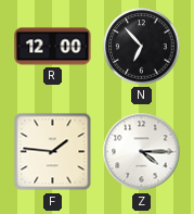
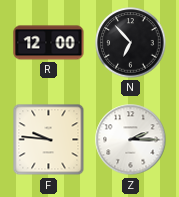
F: 1:46 -> 9:46
Z: 4:15 -> 2:15
